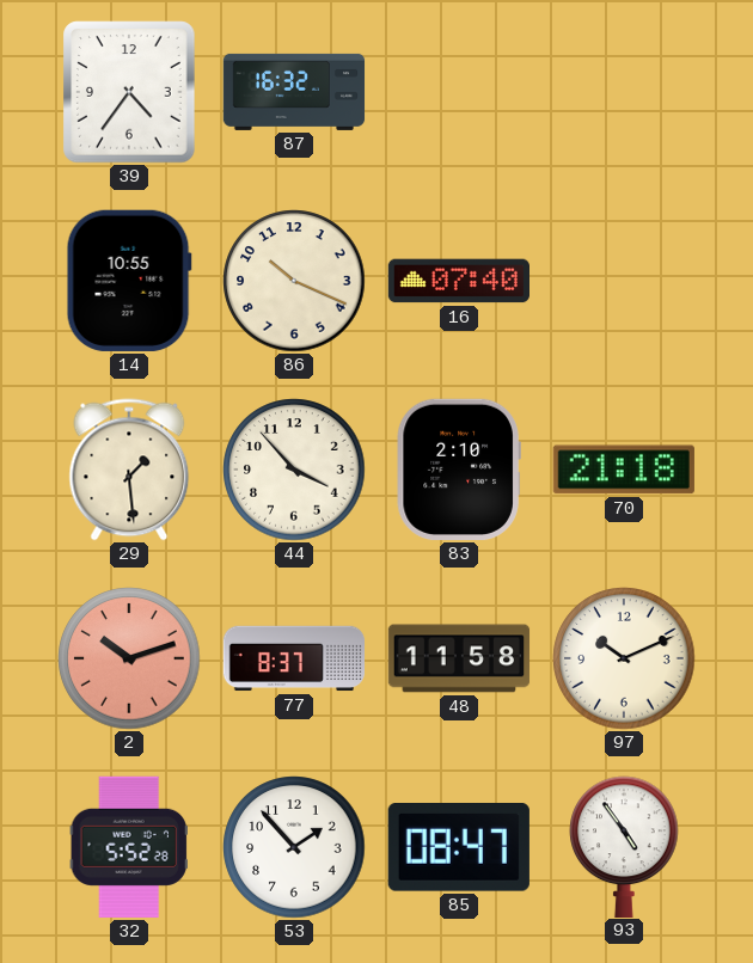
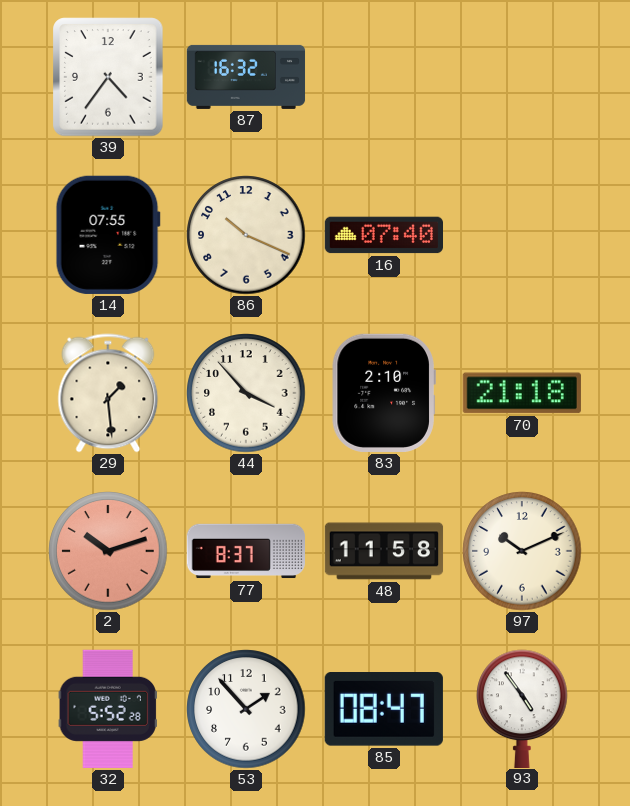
14: 10:55 -> 07:55
